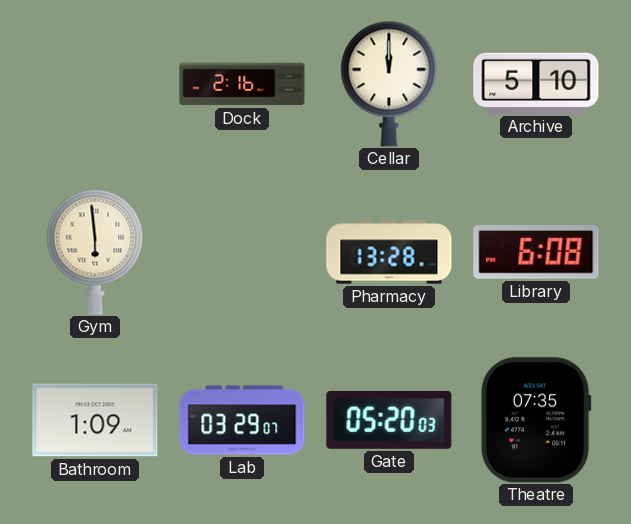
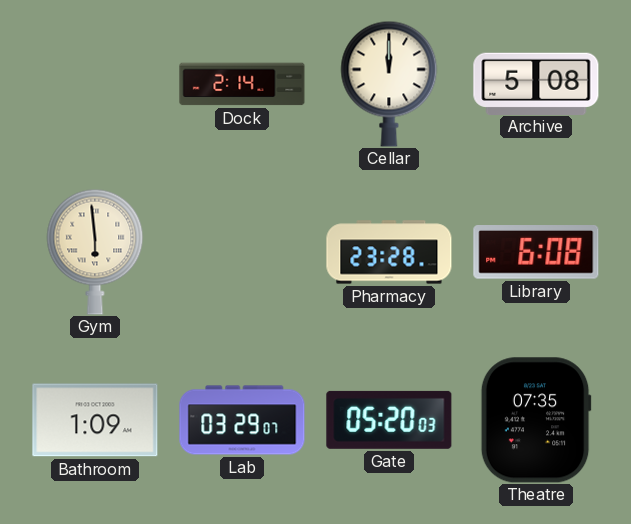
Dock: 2:16 -> 2:14
Archive: 5:10 -> 5:08
Pharmacy: 13:28 -> 23:28
